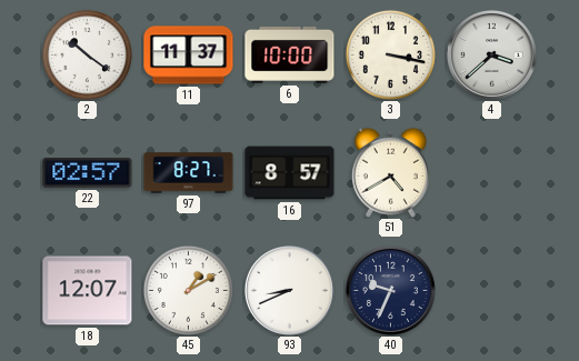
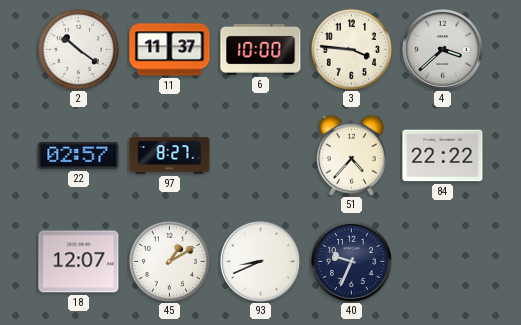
3: 3:17 -> 3:46
16: 8:57 -> none
51: 4:40 -> 4:37
84: none -> 22:22
